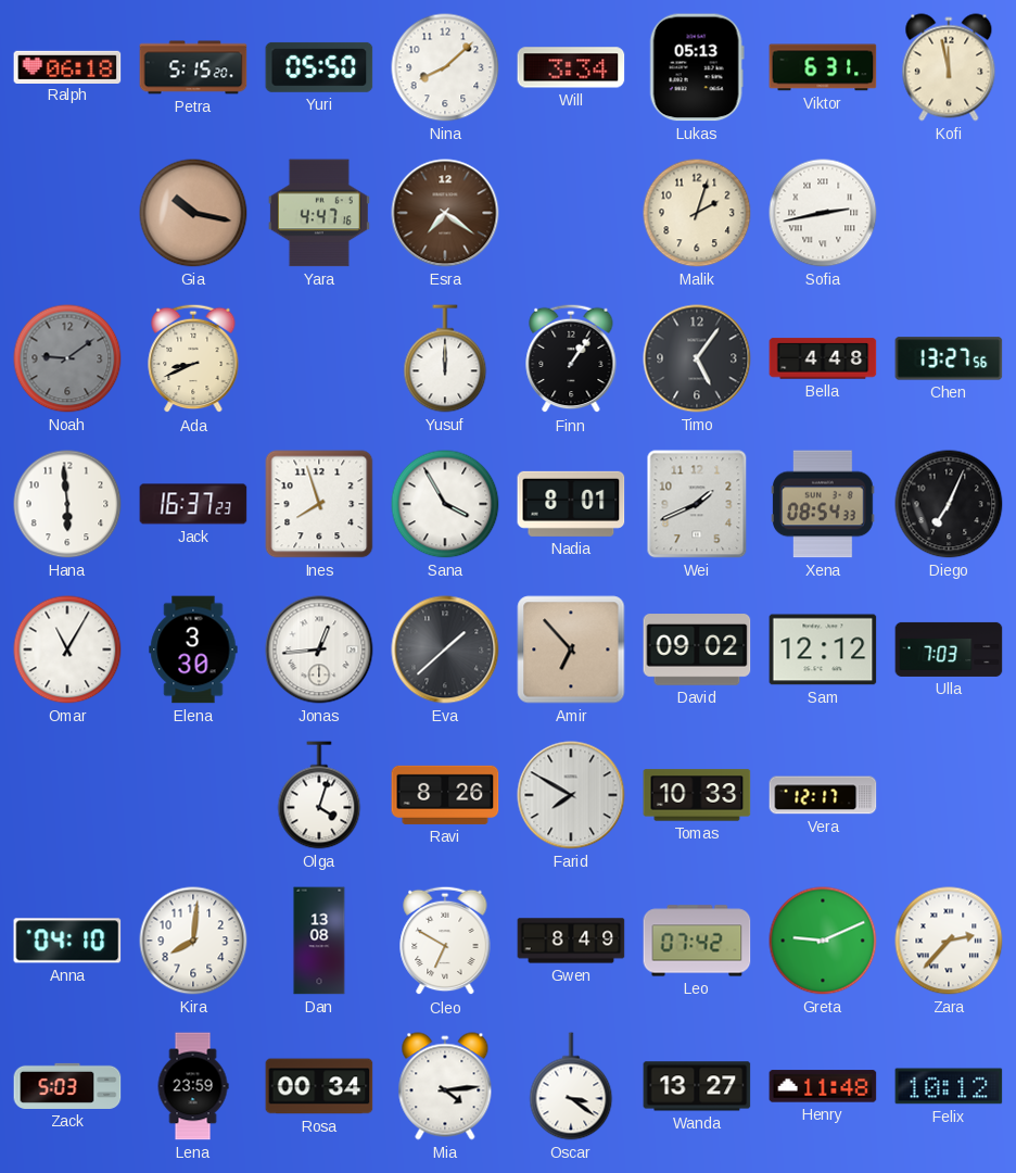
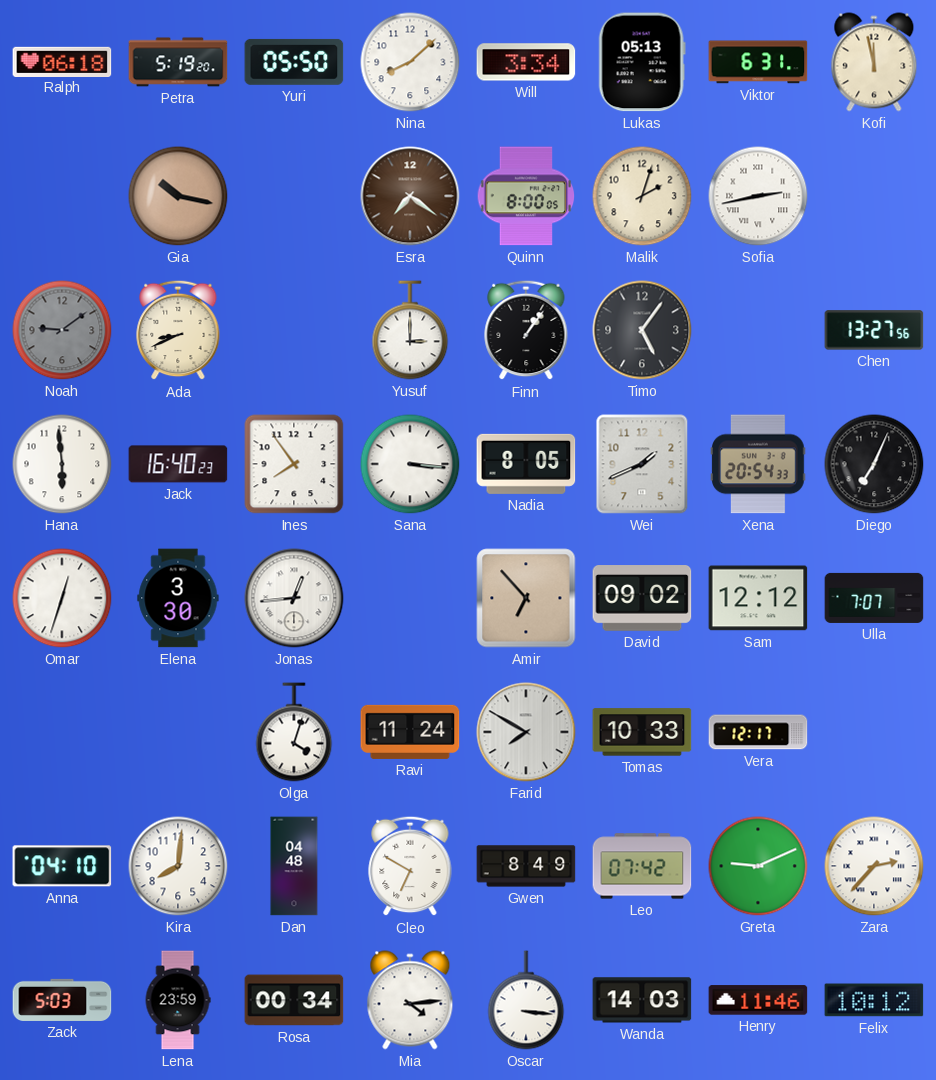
Petra: 5:15 -> 5:19
Yara: 4:47 -> none
Quinn: none -> 8:00
Yusuf: 12:00 -> 3:00
Bella: 4:48 -> none
Jack: 16:37 -> 16:40
Ines: 7:57 -> 7:54
Sana: 3:55 -> 3:16
Nadia: 8:01 -> 8:05
Xena: 08:54 -> 20:54
Omar: 11:05 -> 12:33
Eva: 1:38 -> none
Ulla: 7:03 -> 7:07
Ravi: 8:26 -> 11:24
Dan: 13:08 -> 04:48
Oscar: 3:21 -> 3:16
Wanda: 13:27 -> 14:03
Henry: 11:48 -> 11:46
